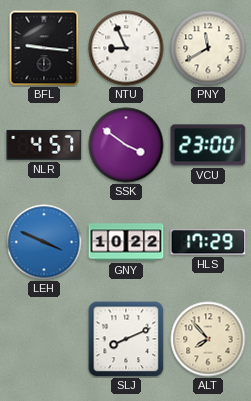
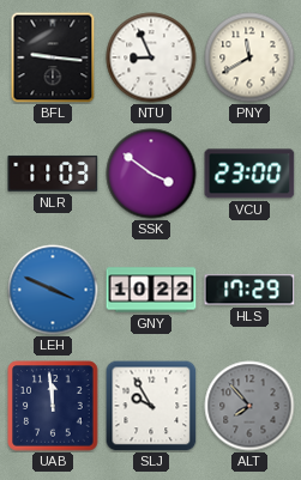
NLR: 4:57 -> 11:03
UAB: none -> 11:59
SLJ: 8:11 -> 9:55
ALT dial: cream -> grey
